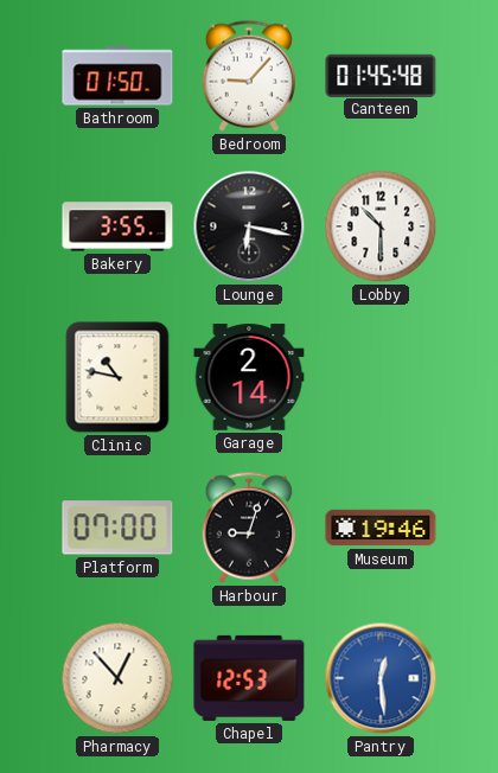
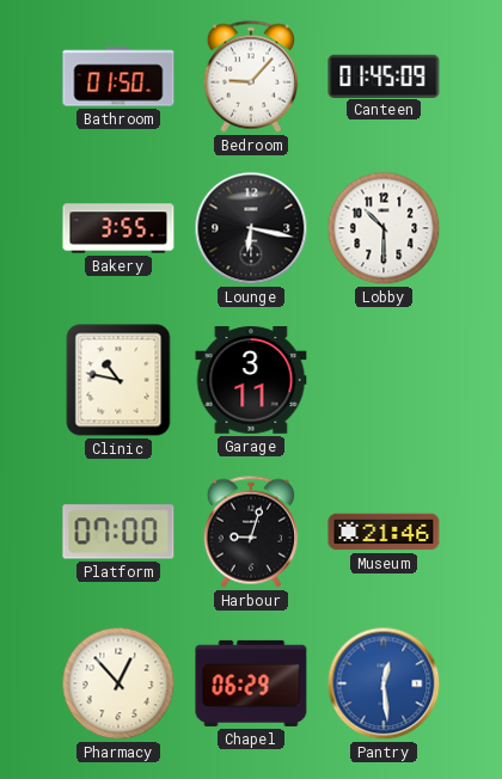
Canteen: 01:45:48 -> 01:45:09
Garage: 2:14 -> 3:11
Museum: 19:46 -> 21:46
Chapel: 12:53 -> 06:29
